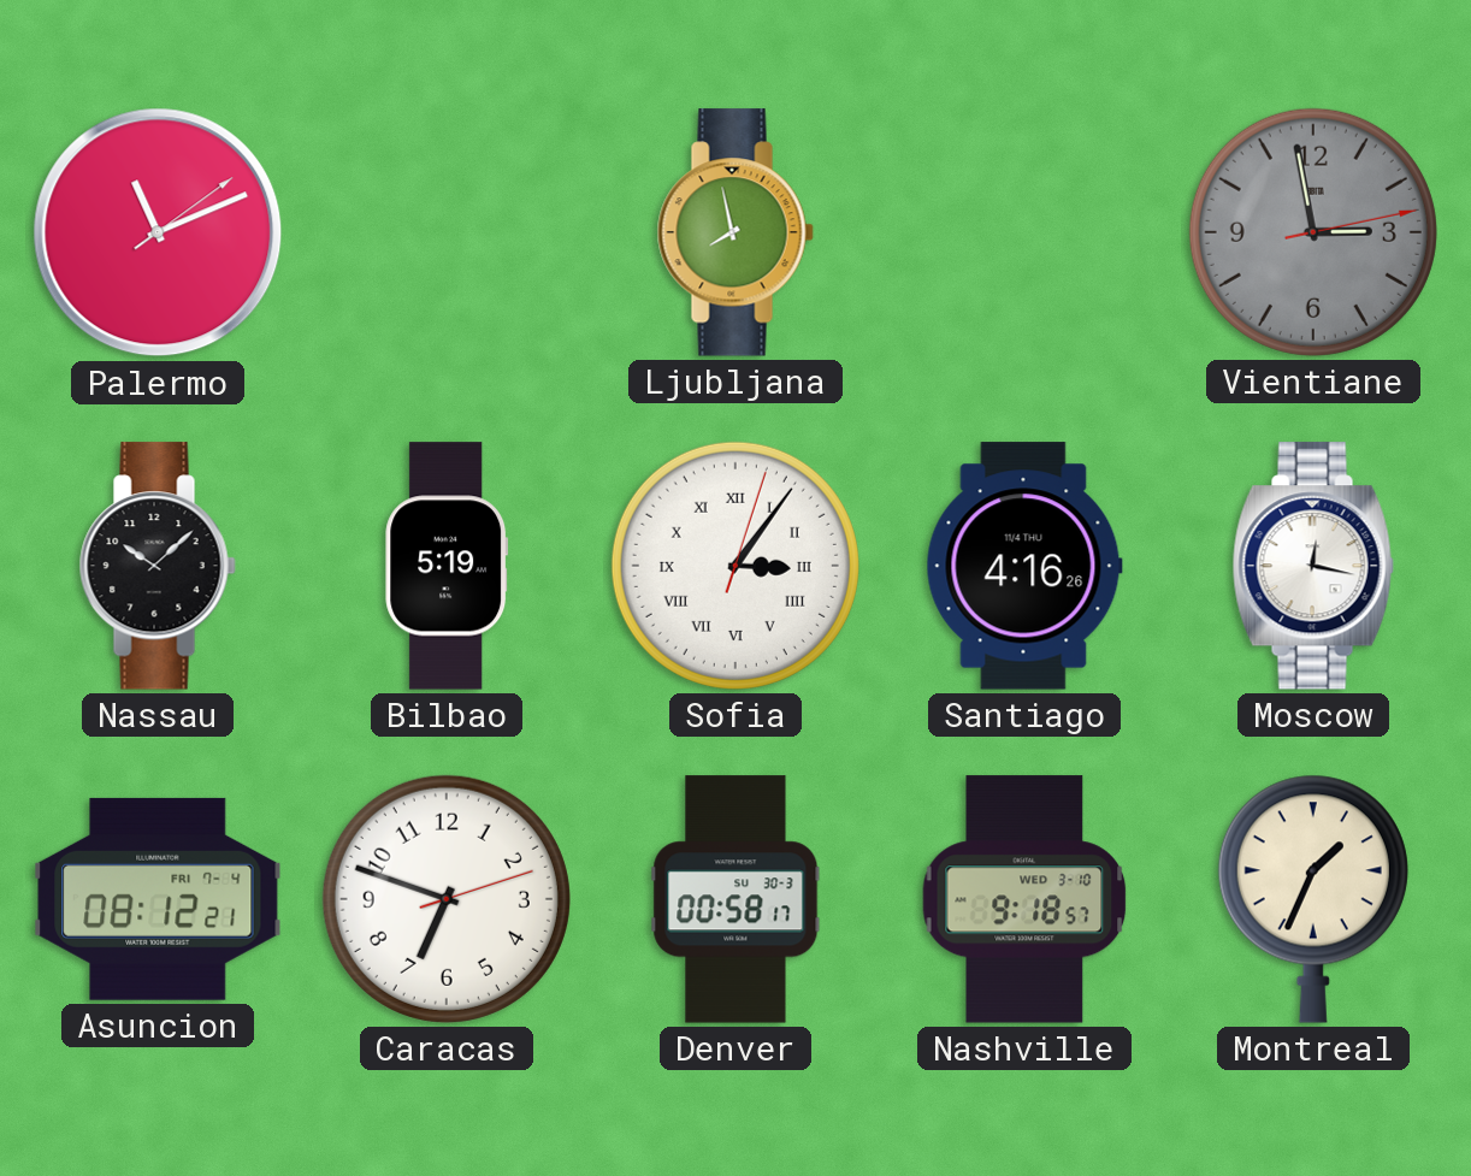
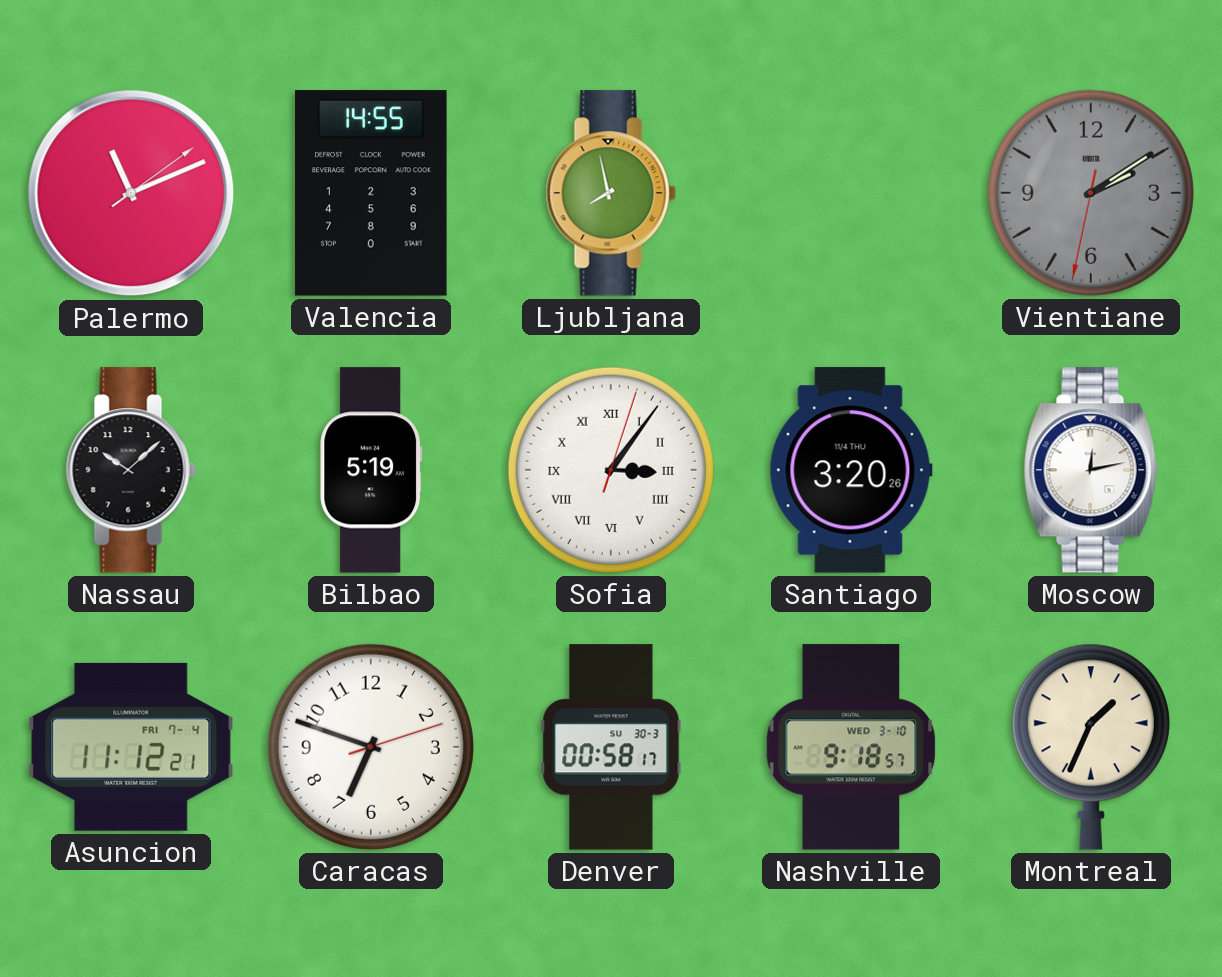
Valencia: none -> 14:55
Vientiane: 2:58 -> 2:09
Santiago: 4:16 -> 3:20
Moscow: 12:17 -> 12:13
Asuncion: 08:12 -> 11:12
